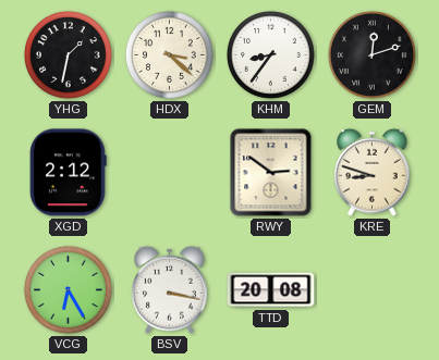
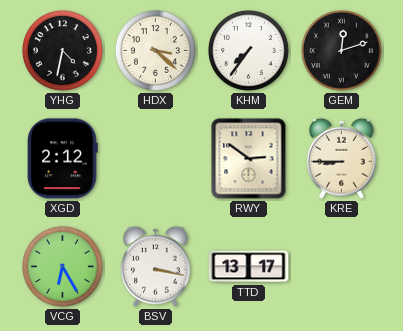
YHG: 1:32 -> 4:32
KHM: 8:36 -> 7:36
KRE: 8:48 -> 8:45
TTD: 20:08 -> 13:17
